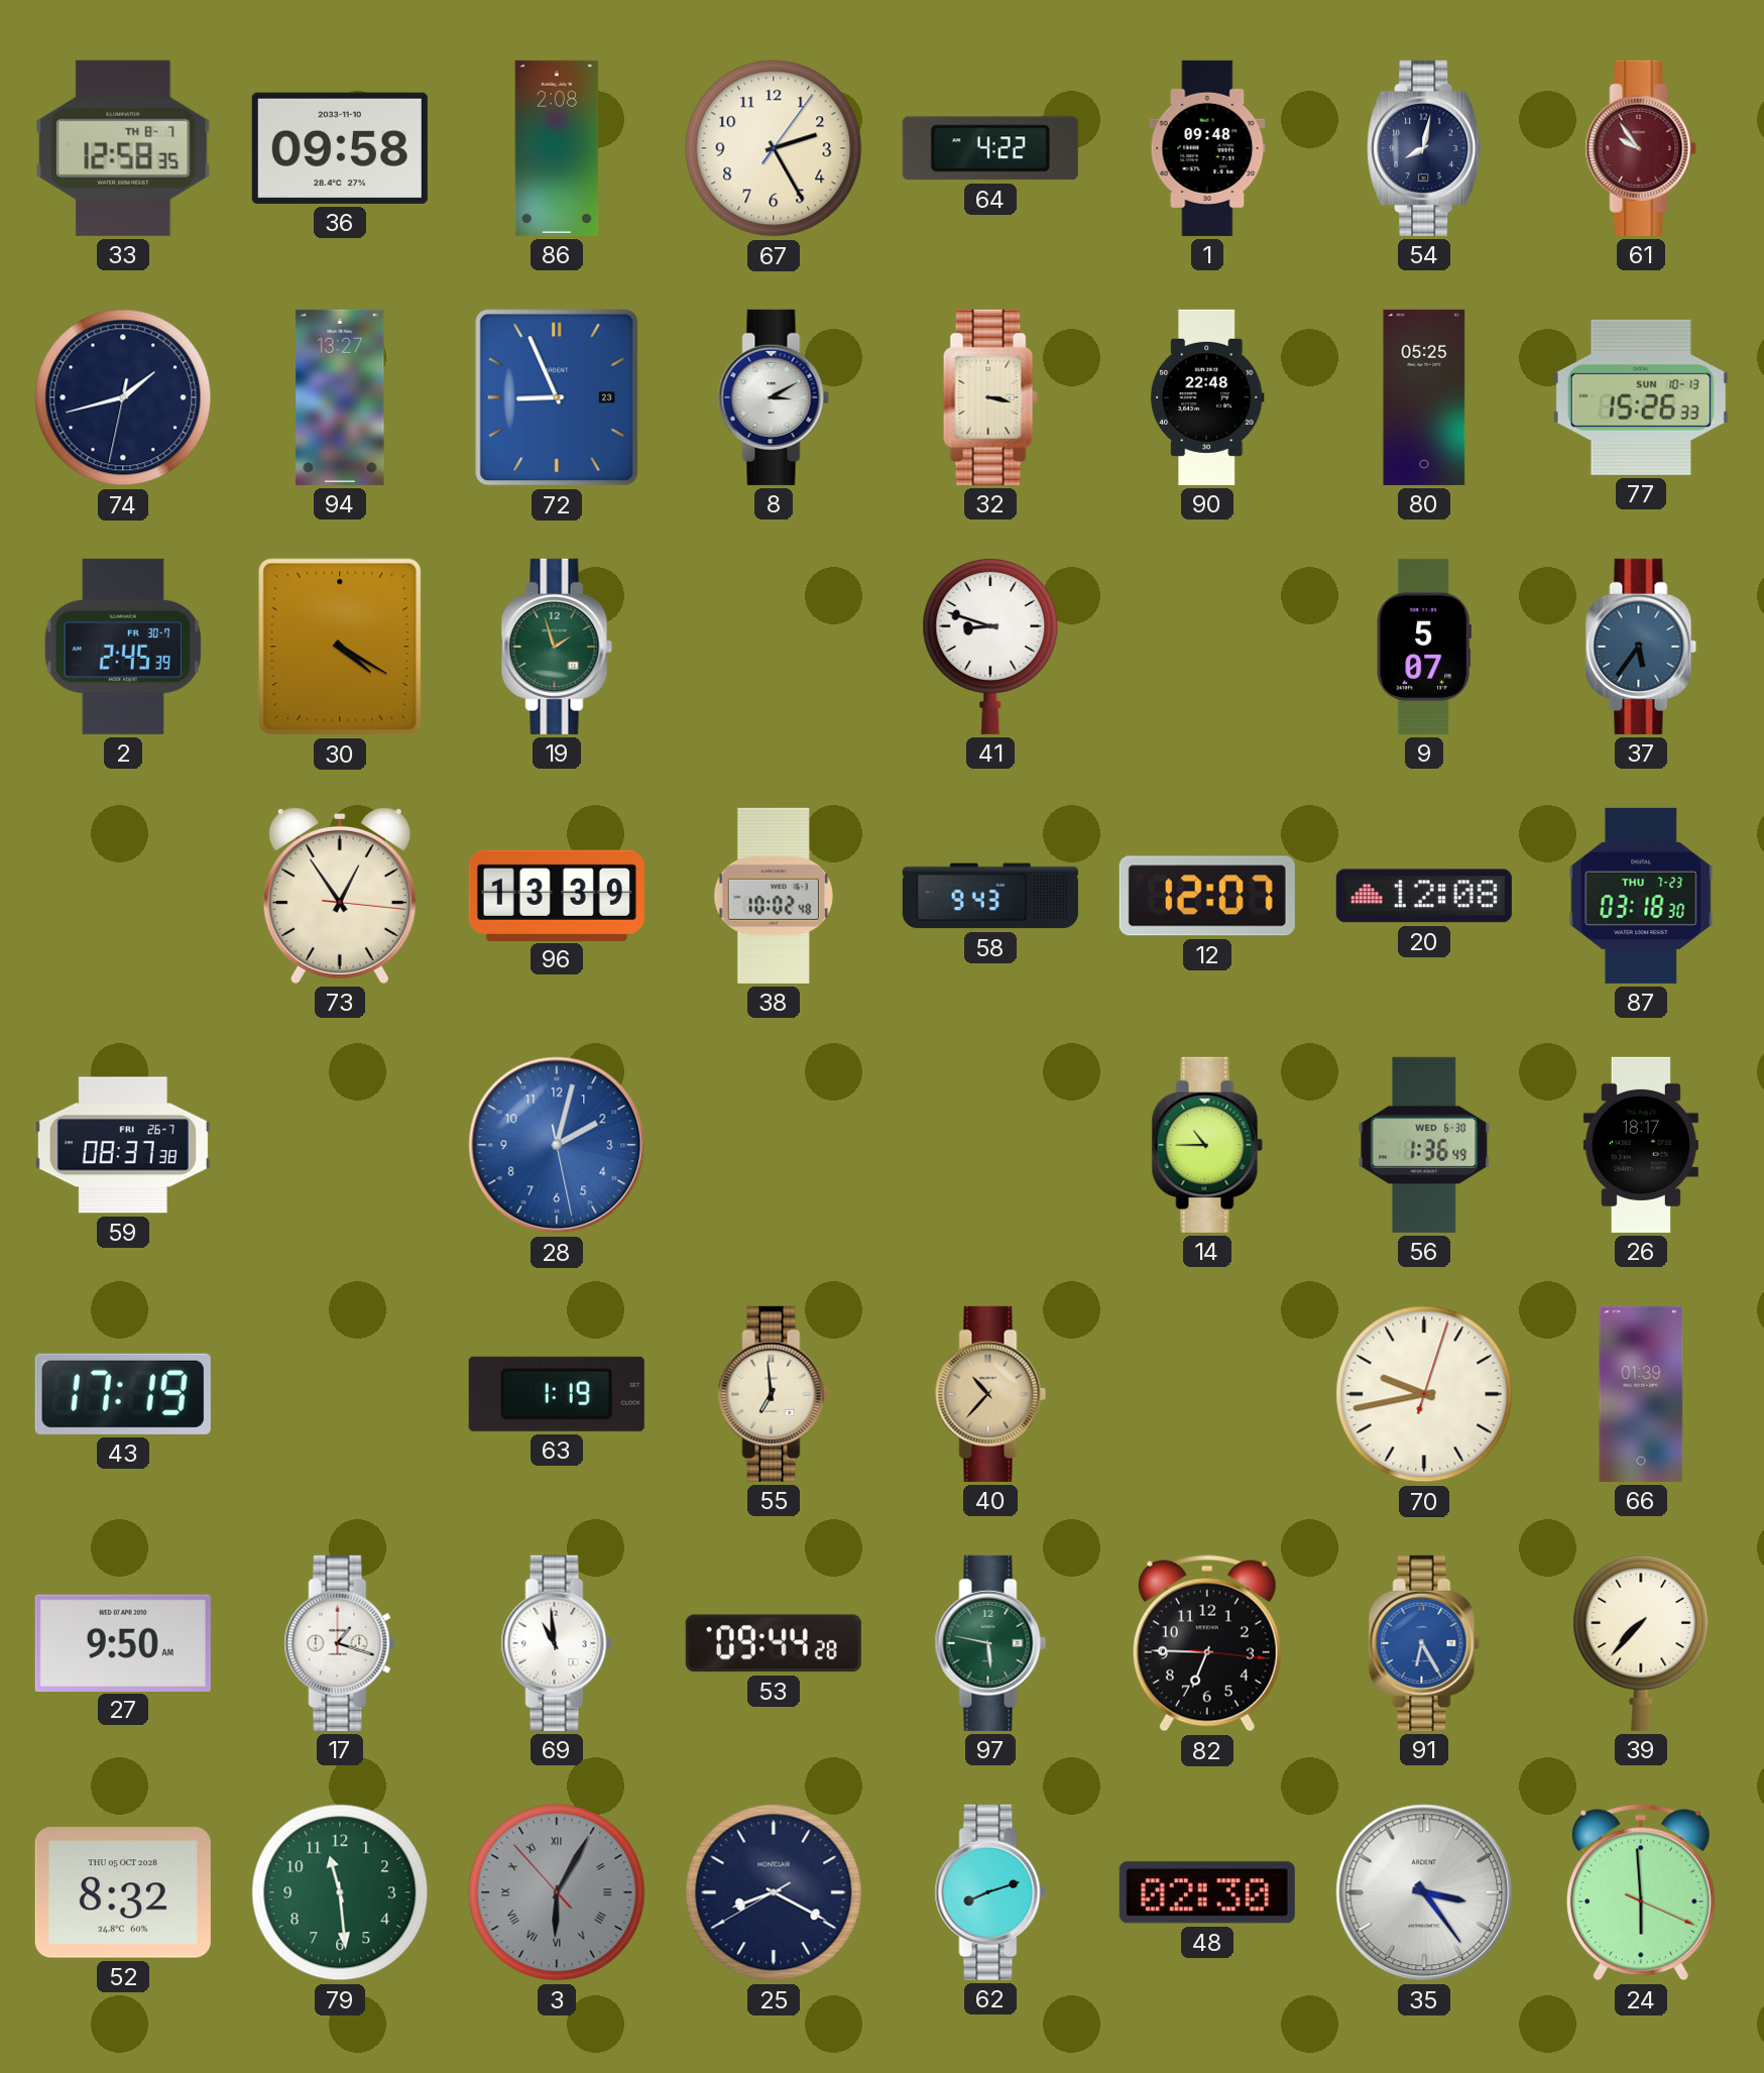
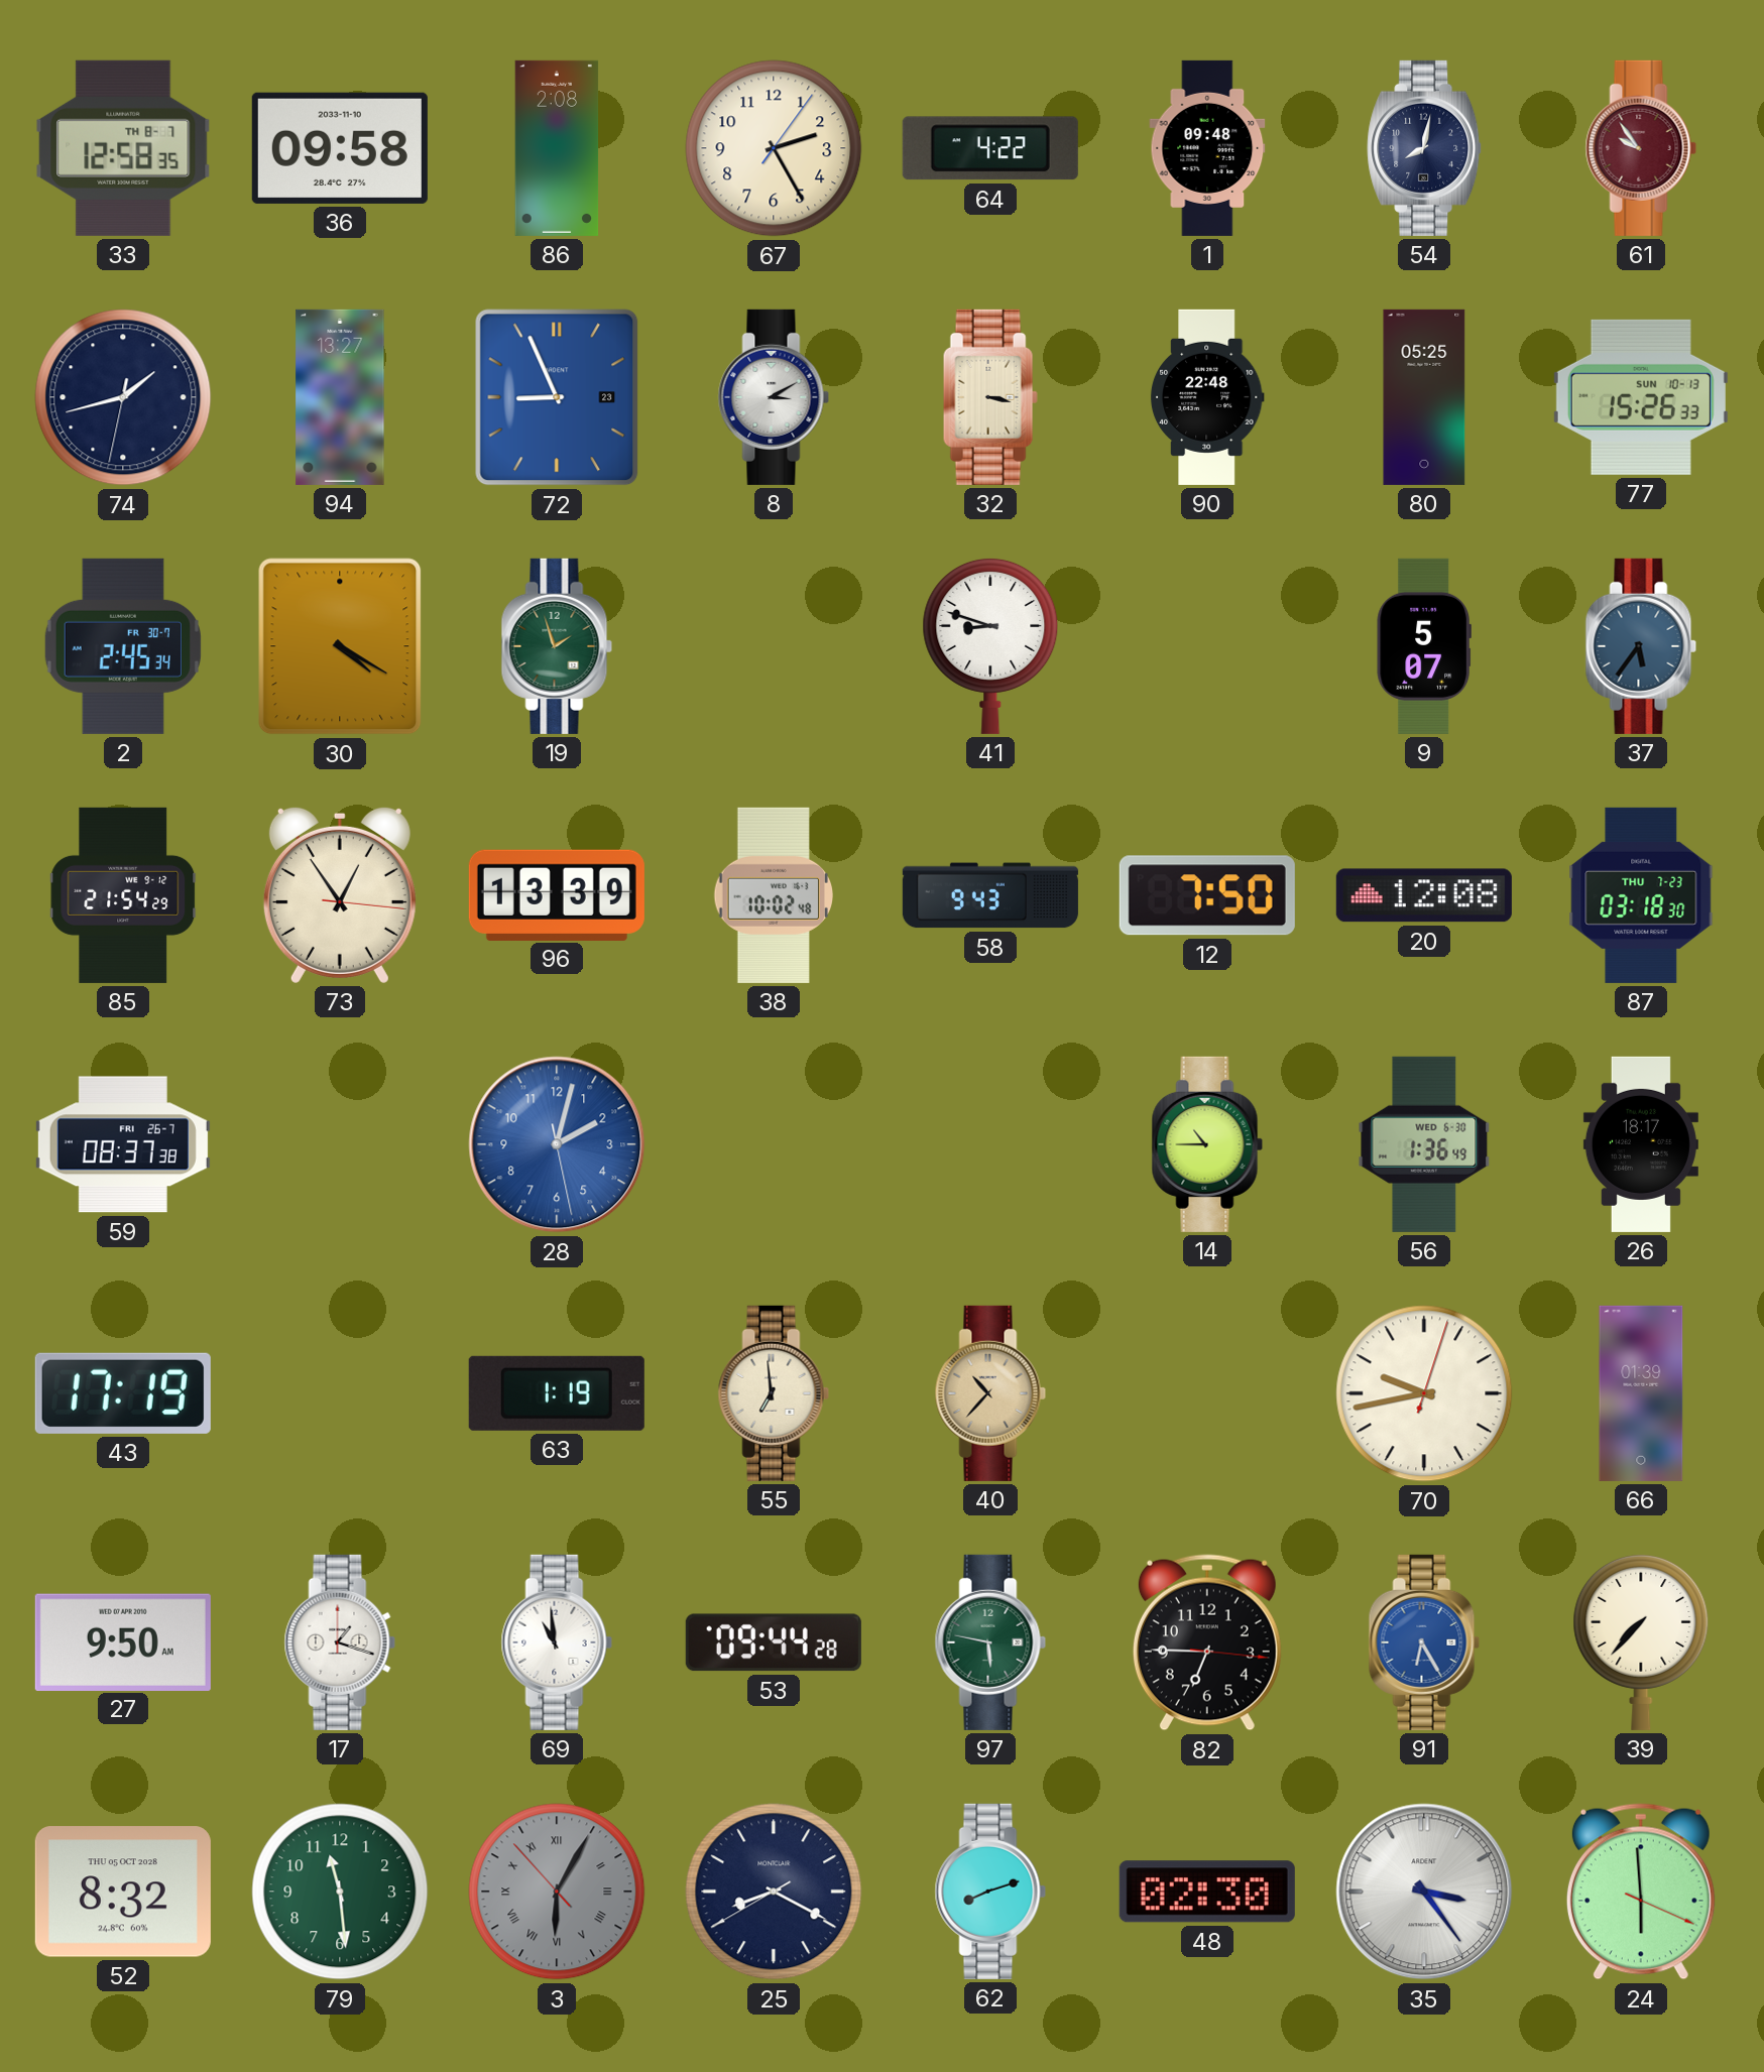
2: 2:45:39 -> 2:45:34
85: none -> 21:54
12: 12:07 -> 7:50
